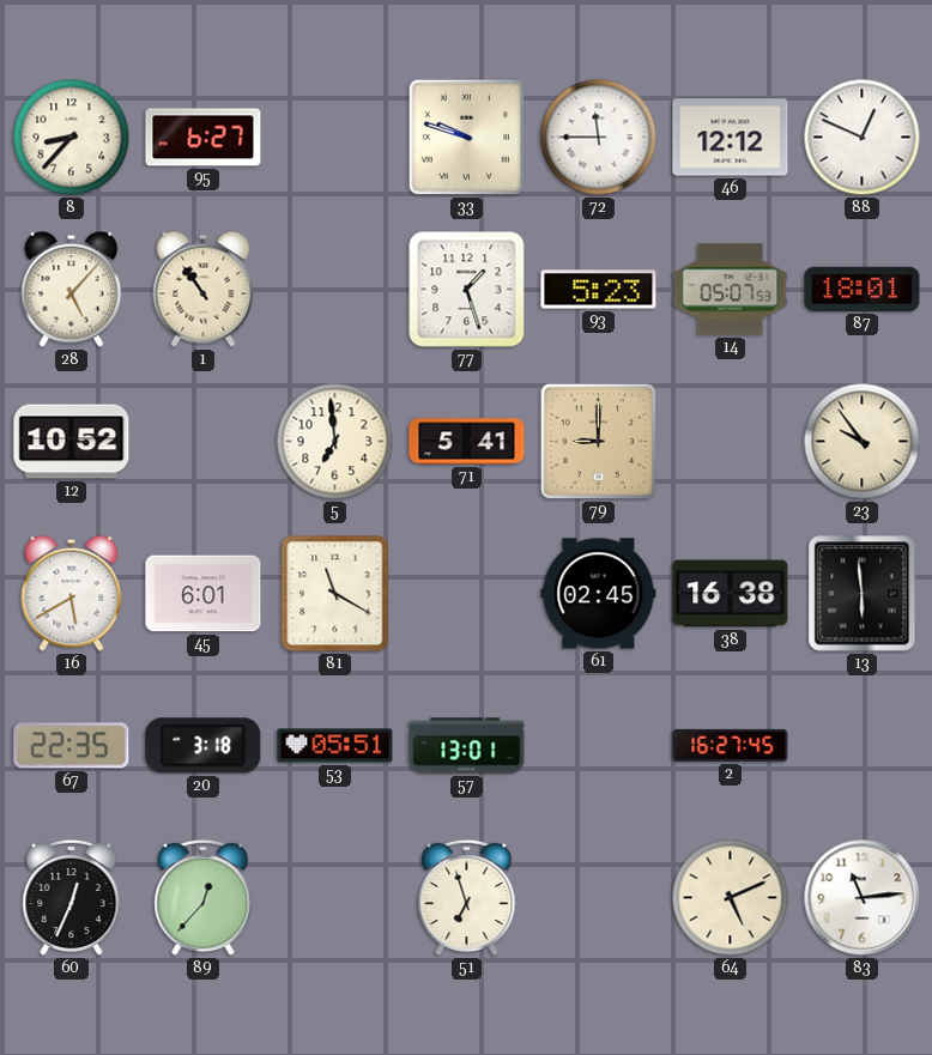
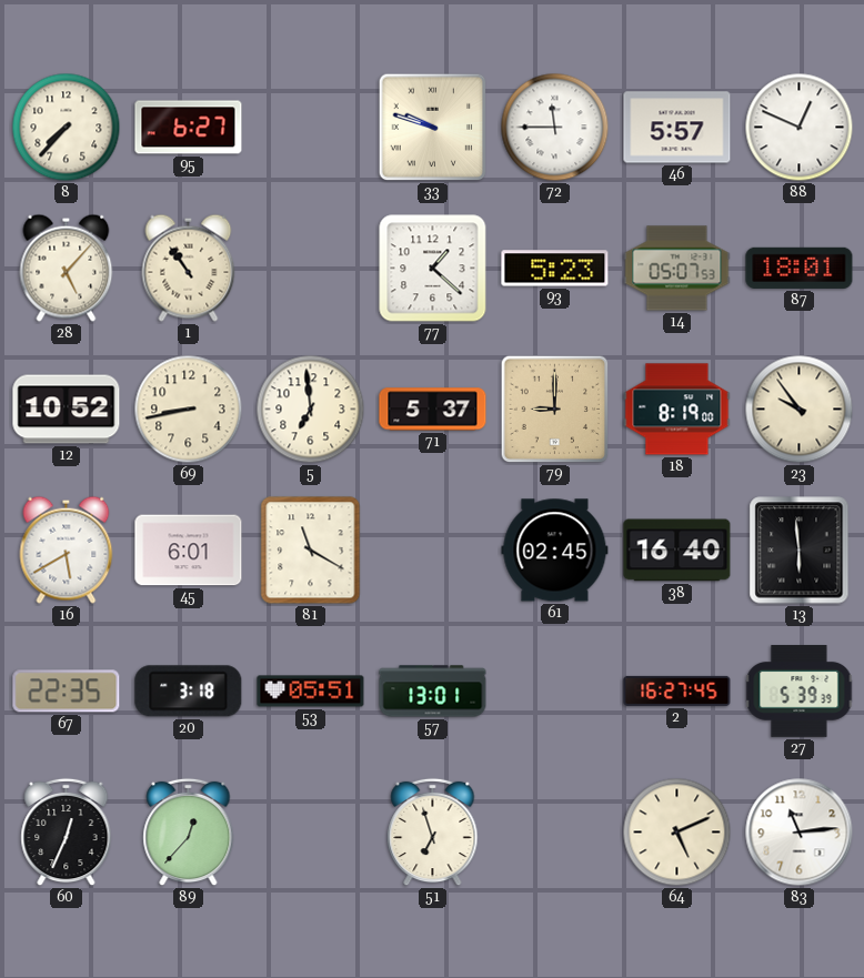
8: 8:37 -> 7:37
46: 12:12 -> 5:57
77: 1:27 -> 1:22
69: none -> 8:43
71: 5:41 -> 5:37
18: none -> 8:19
38: 16:38 -> 16:40
27: none -> 5:39
